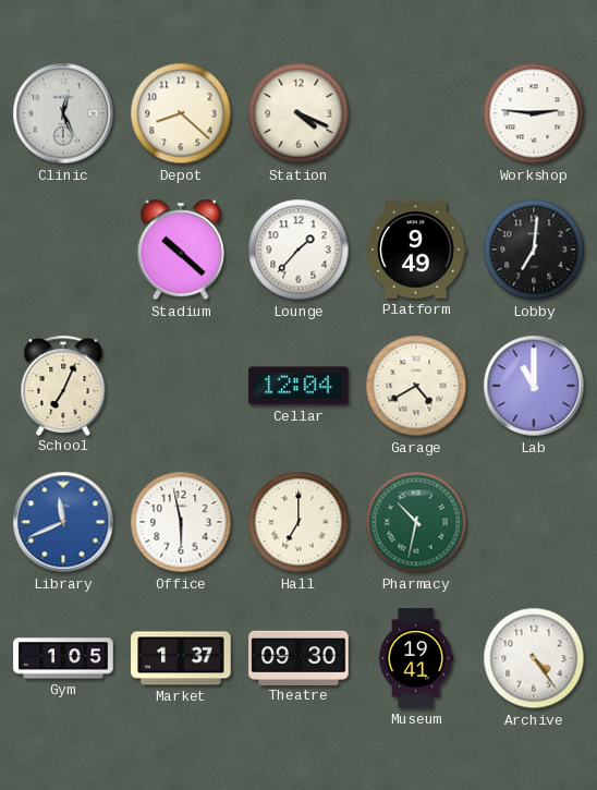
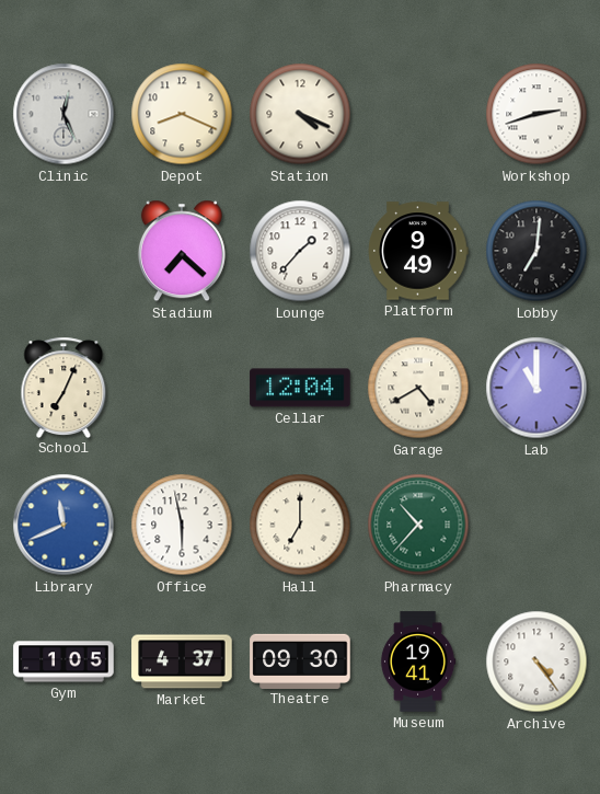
Depot: 8:22 -> 8:19
Workshop: 2:46 -> 2:42
Stadium: 10:22 -> 7:22
Pharmacy: 10:32 -> 10:37
Market: 1:37 -> 4:37
